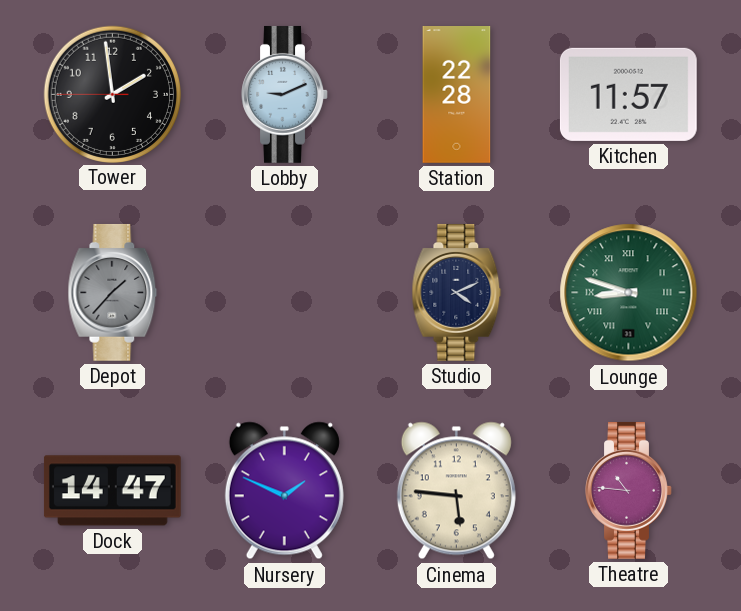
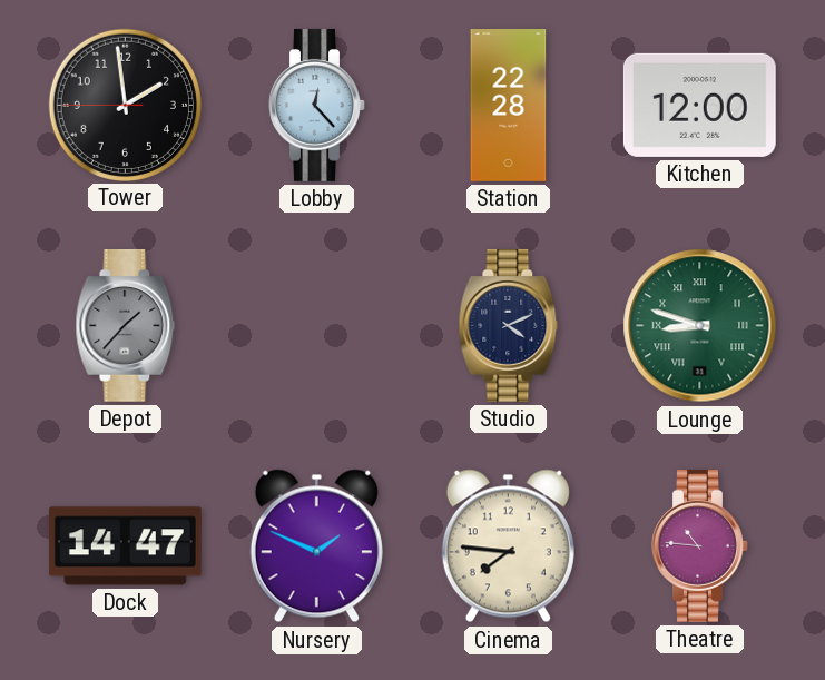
Lobby: 9:11 -> 12:23
Kitchen: 11:57 -> 12:00
Cinema: 5:46 -> 7:46
